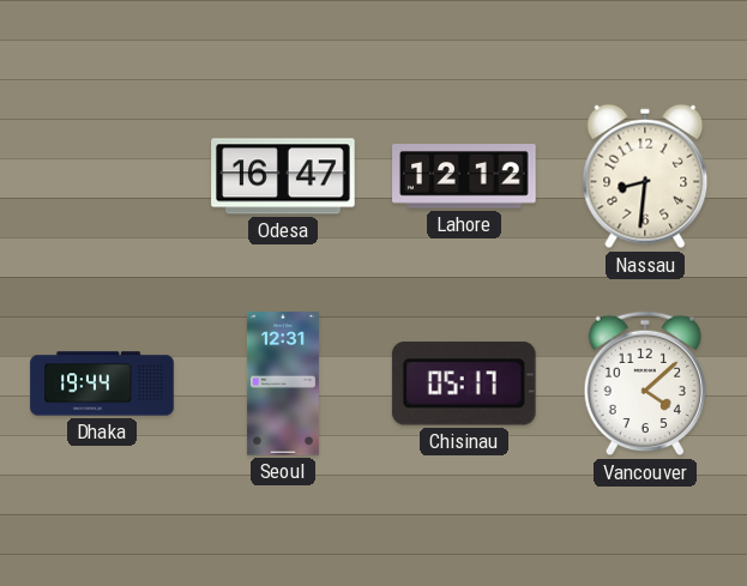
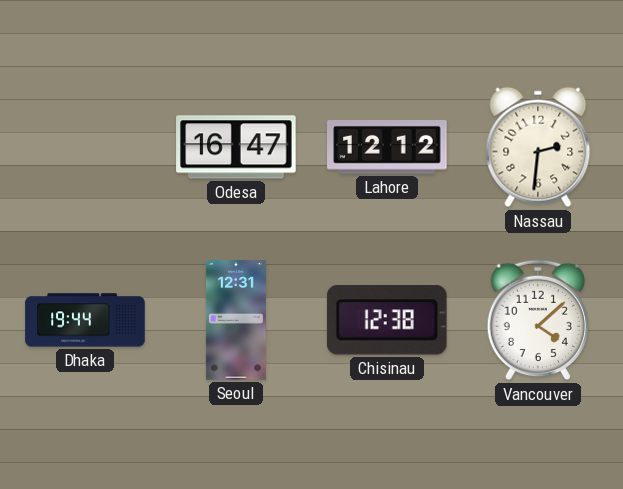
Nassau: 8:31 -> 2:31
Chisinau: 05:17 -> 12:38
